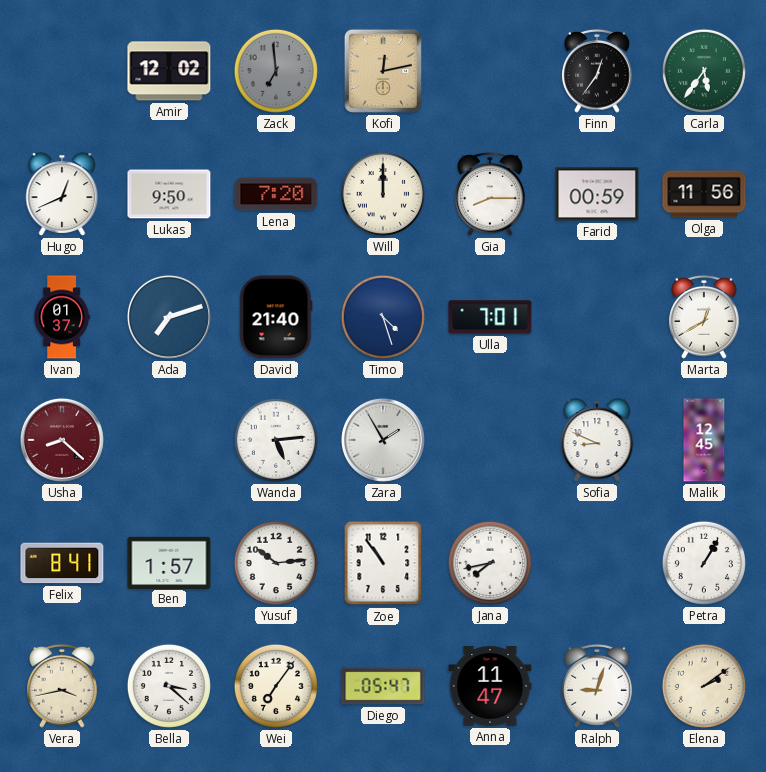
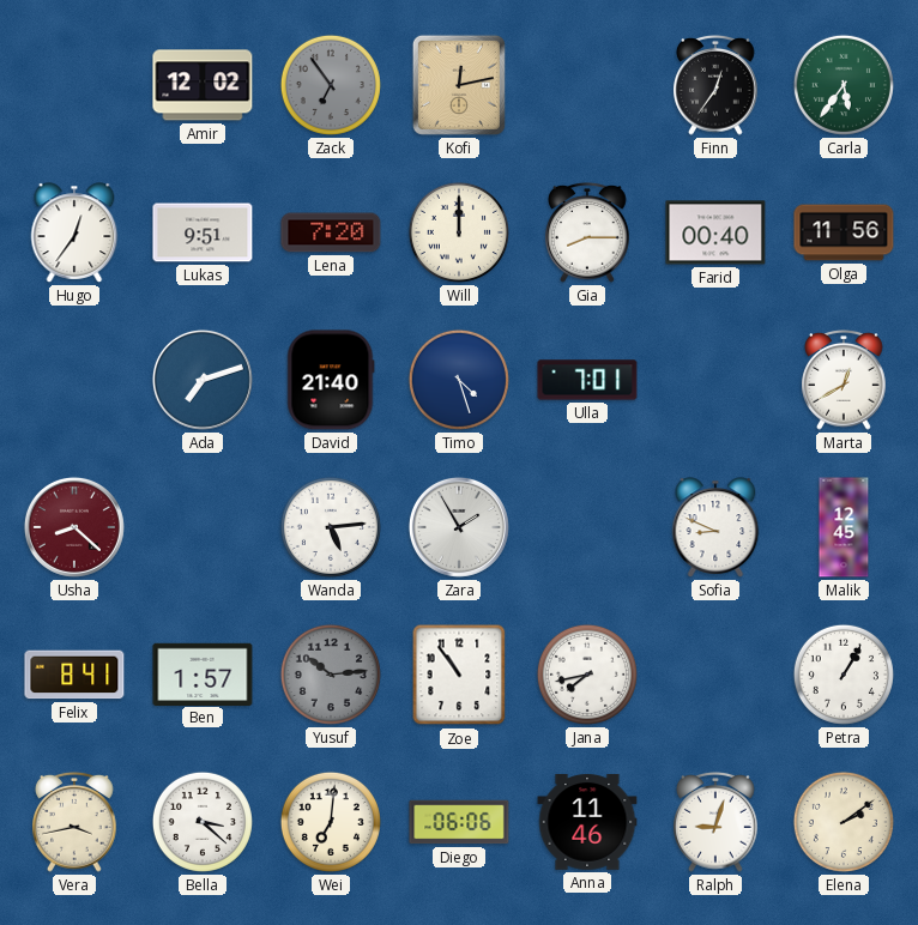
Zack: 6:59 -> 6:54
Hugo: 12:41 -> 12:36
Lukas: 9:50 -> 9:51
Farid: 00:59 -> 00:40
Ivan: 01:37 -> none
Yusuf dial: white -> grey
Wei: 7:06 -> 7:01
Diego: 05:47 -> 06:06
Anna: 11:47 -> 11:46
